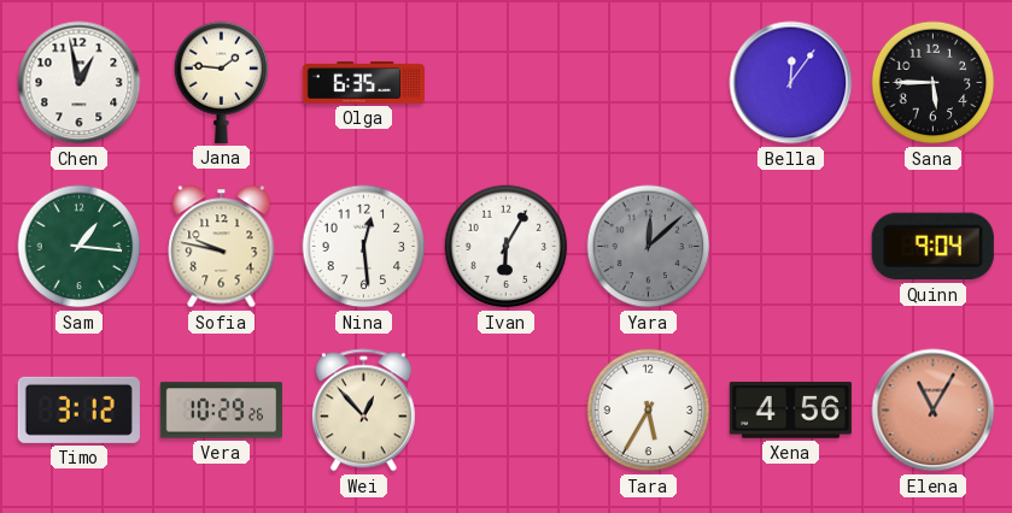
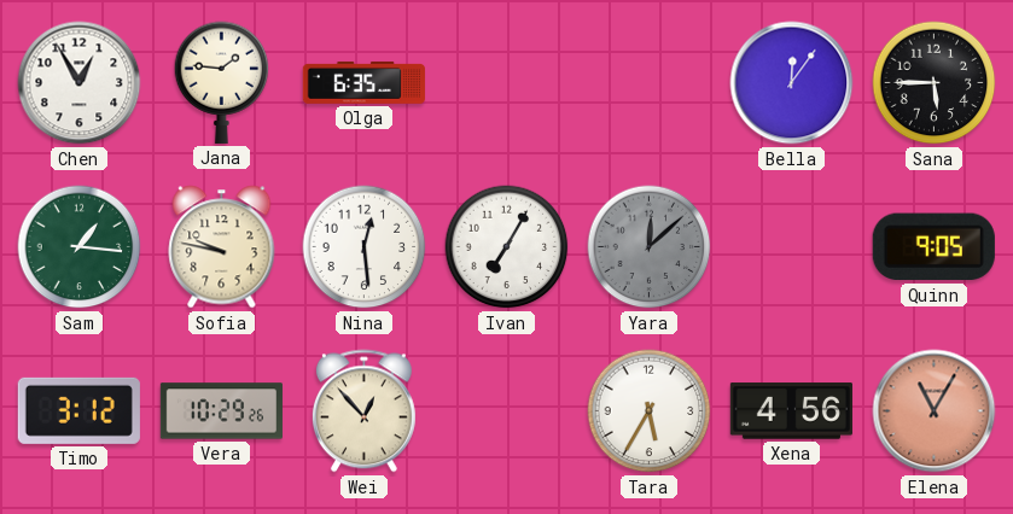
Chen: 12:58 -> 12:55
Ivan: 6:05 -> 7:05
Quinn: 9:04 -> 9:05
